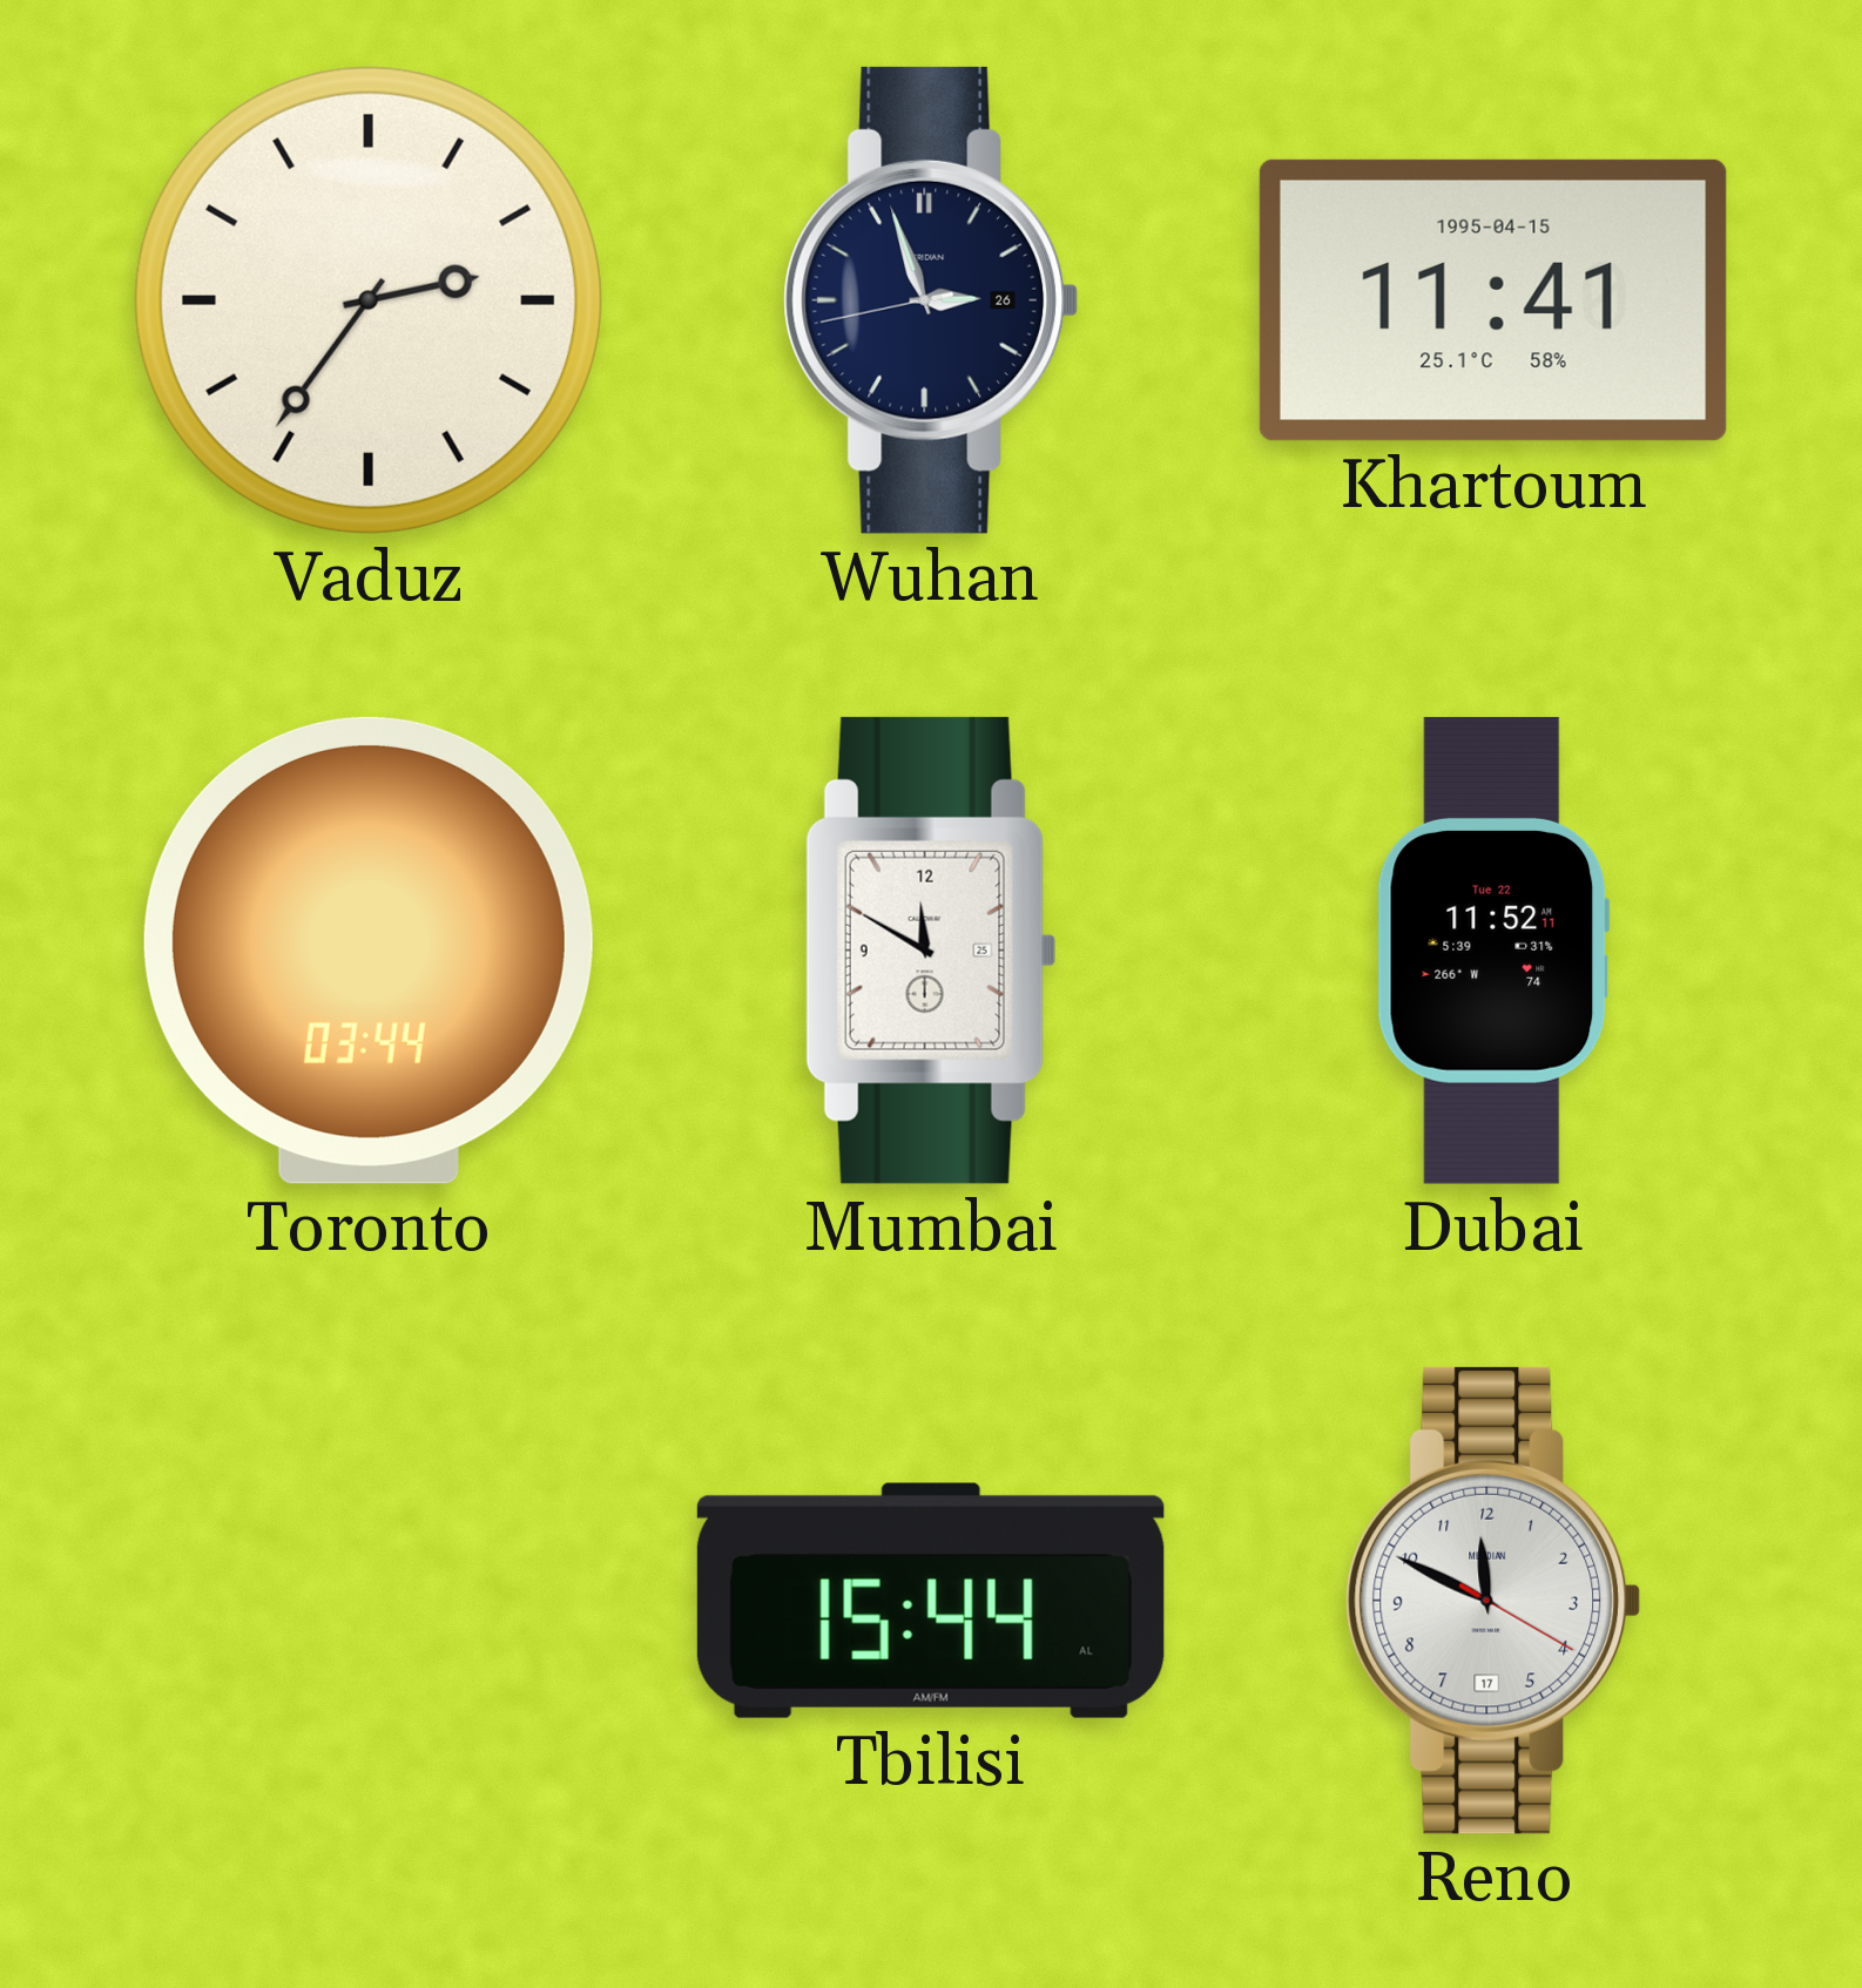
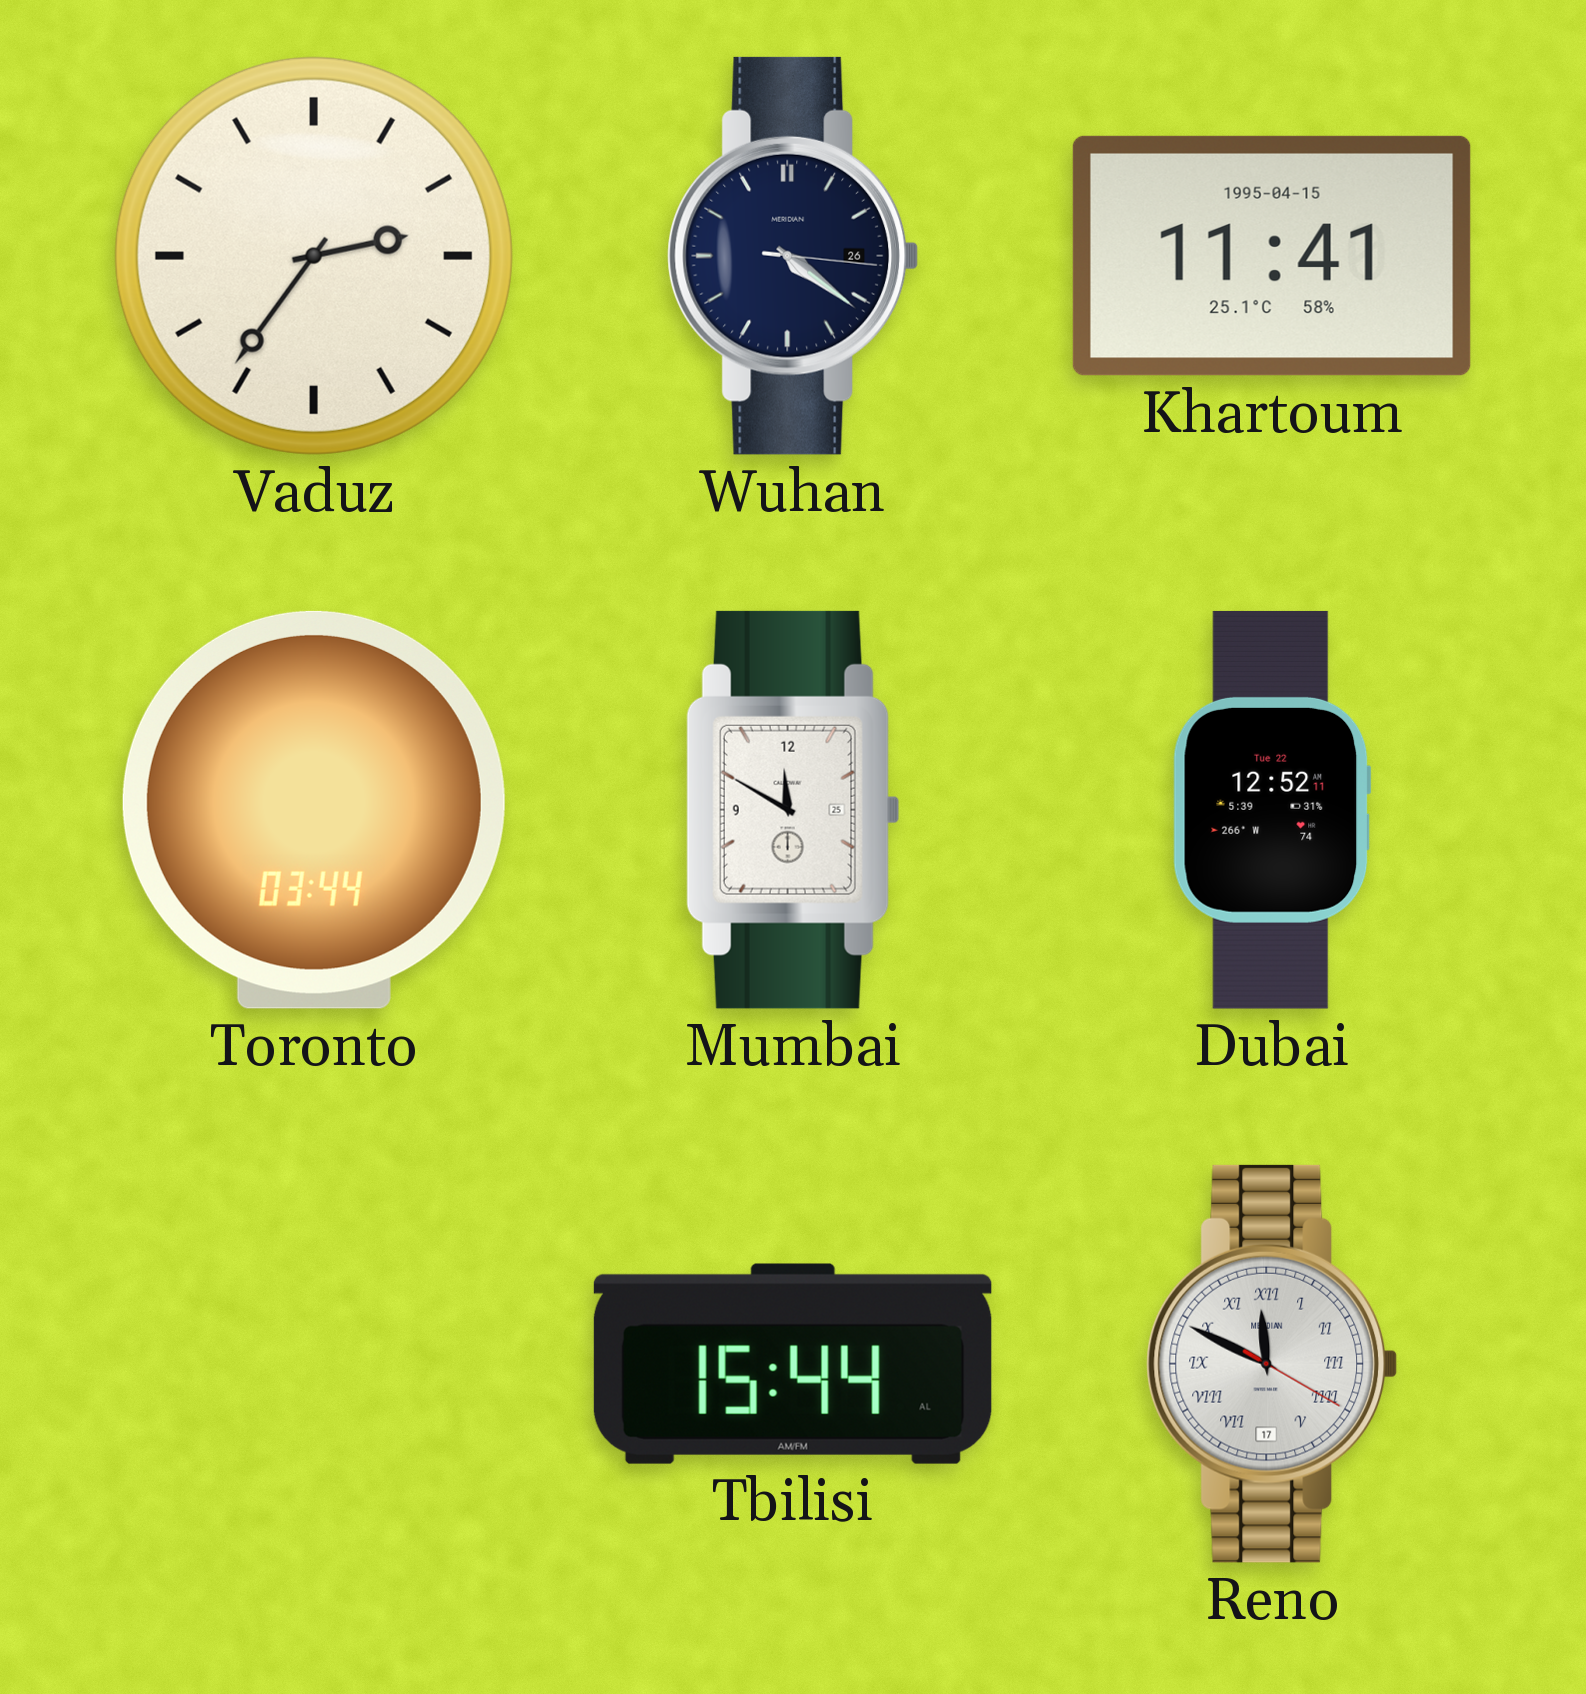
Wuhan: 2:56 -> 4:21
Dubai: 11:52 -> 12:52
Reno numerals: Arabic -> Roman
